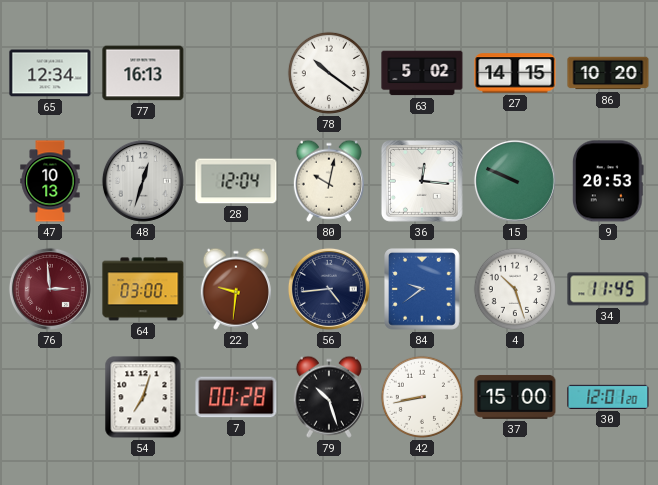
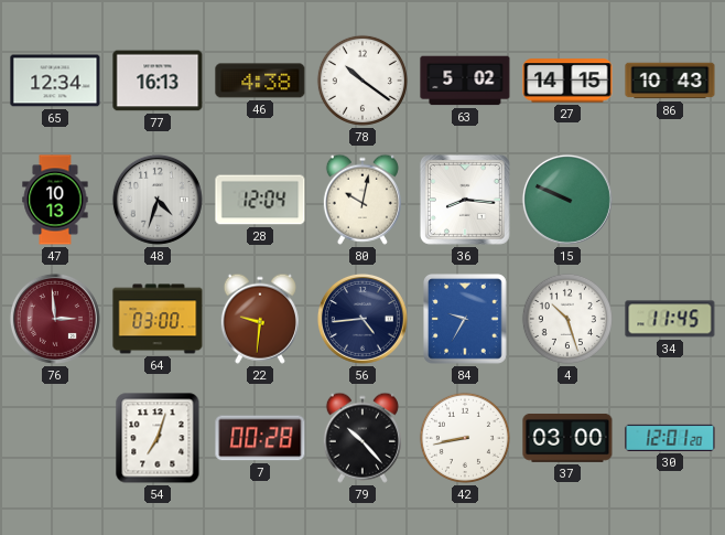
46: none -> 4:38
86: 10:20 -> 10:43
48: 12:33 -> 4:33
36: 12:16 -> 8:16
9: 20:53 -> none
84: 9:39 -> 9:35
79: 10:27 -> 10:23
37: 15:00 -> 03:00
